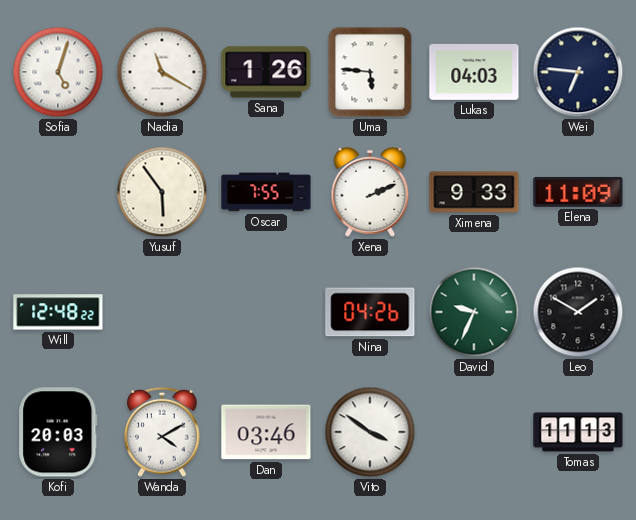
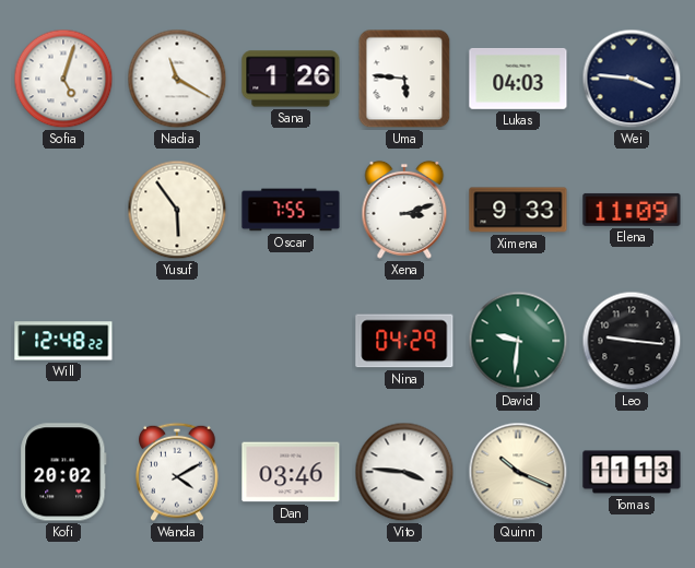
Wei: 6:46 -> 3:46
Xena: 2:11 -> 3:12
Nina: 04:26 -> 04:29
David: 9:34 -> 9:31
Leo: 1:50 -> 9:16
Kofi: 20:03 -> 20:02
Vito: 3:51 -> 3:46
Quinn: none -> 10:19
